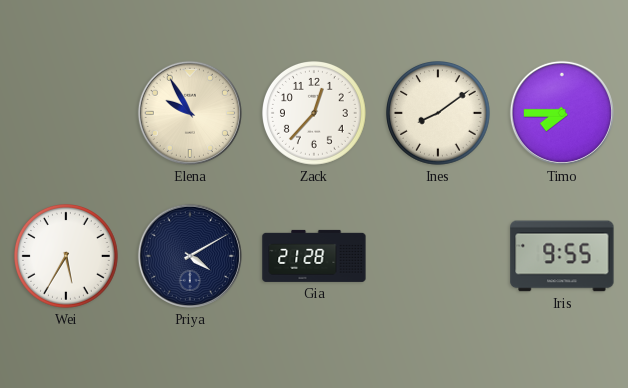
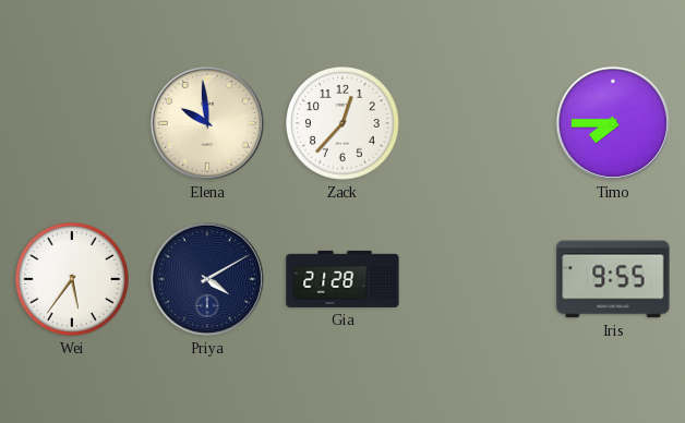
Elena: 9:55 -> 9:59
Ines: 8:09 -> none
Wei: 5:35 -> 5:36
